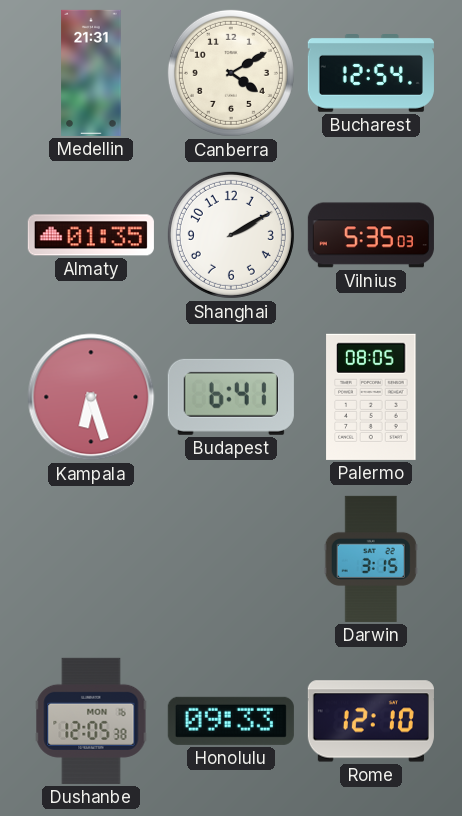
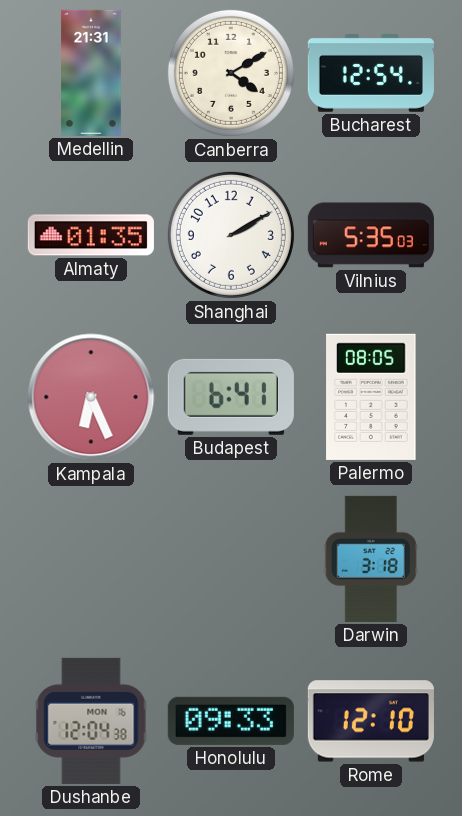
Kampala: 6:27 -> 6:26
Darwin: 3:15 -> 3:18
Dushanbe: 12:05 -> 12:04
